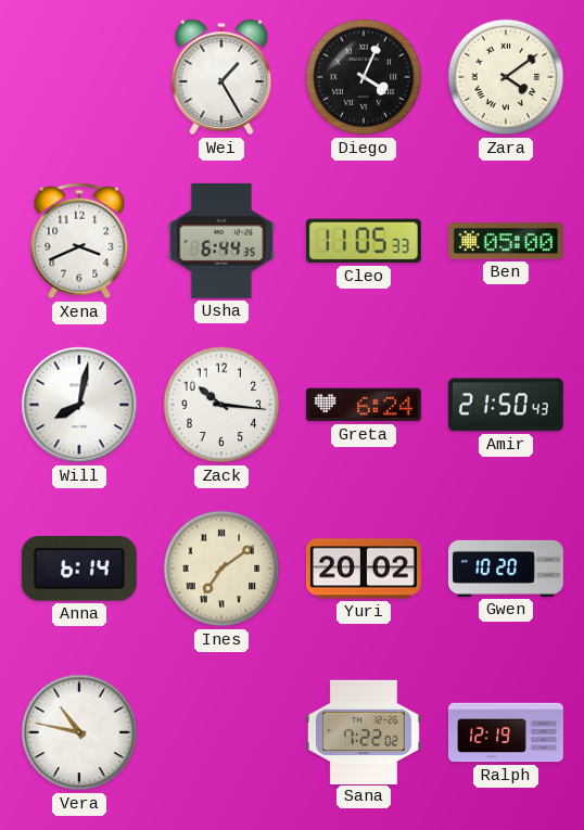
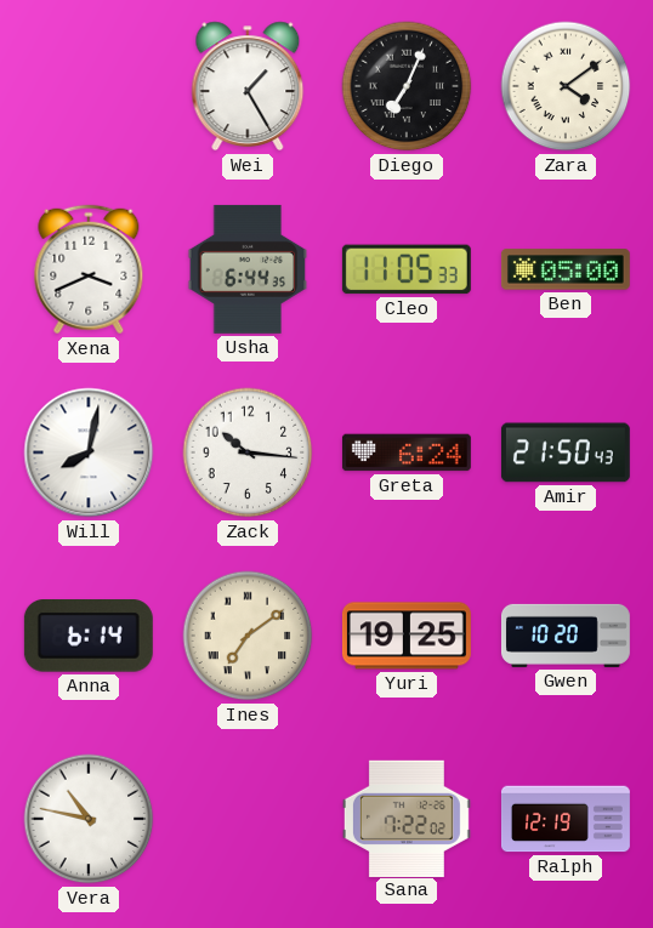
Diego: 4:04 -> 7:04
Yuri: 20:02 -> 19:25
